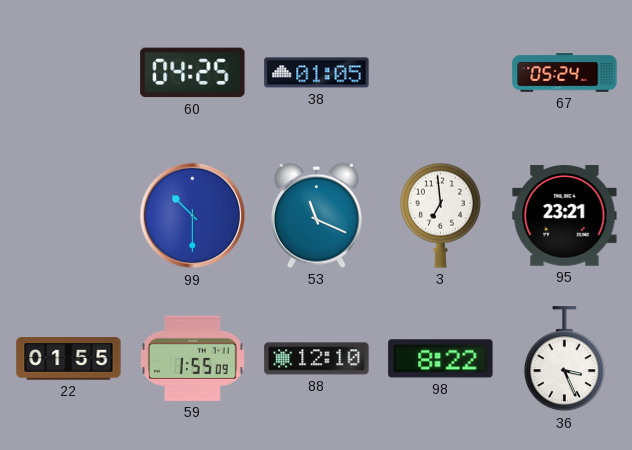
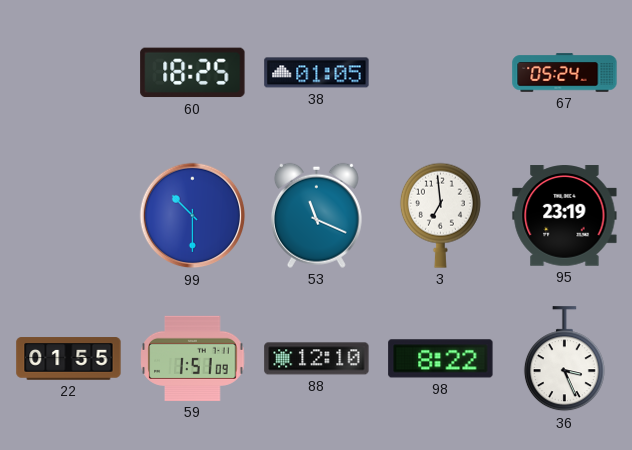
60: 04:25 -> 18:25
95: 23:21 -> 23:19
59: 1:55 -> 1:51
